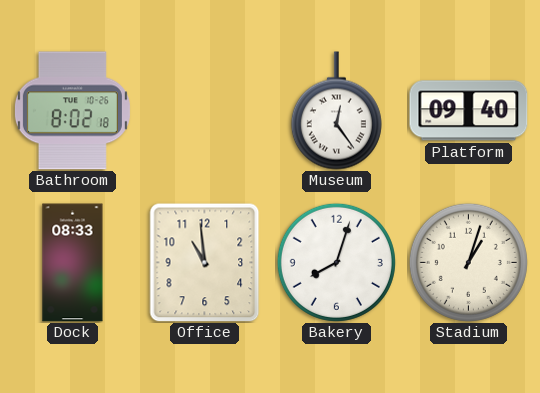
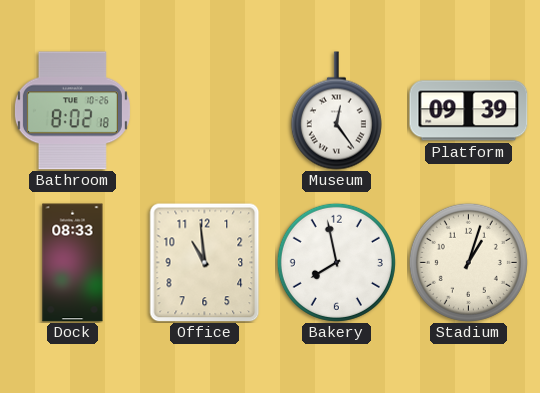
Platform: 09:40 -> 09:39
Bakery: 8:03 -> 7:58
